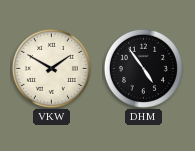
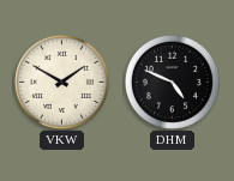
DHM: 4:54 -> 4:49
